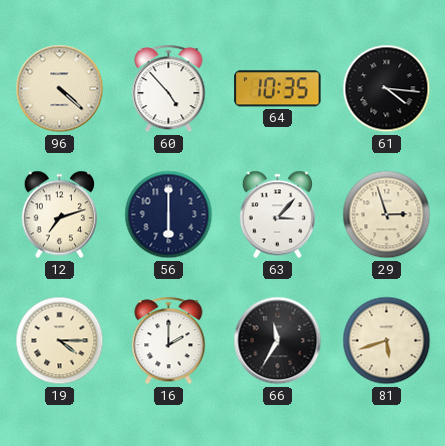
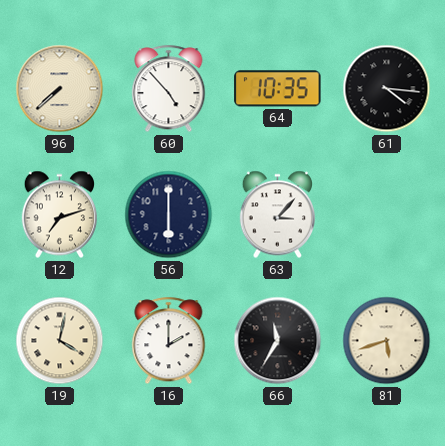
96: 4:22 -> 7:38
29: 2:57 -> none
19: 4:15 -> 4:02
